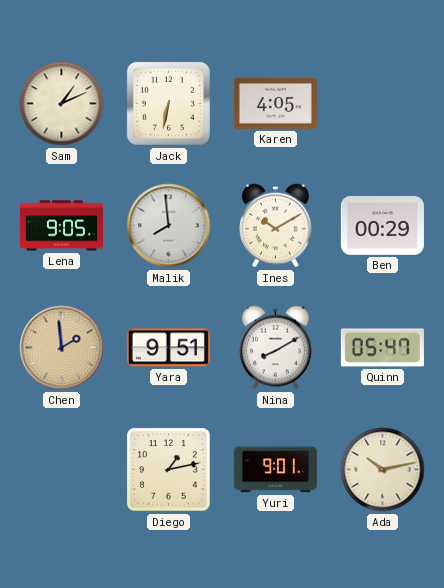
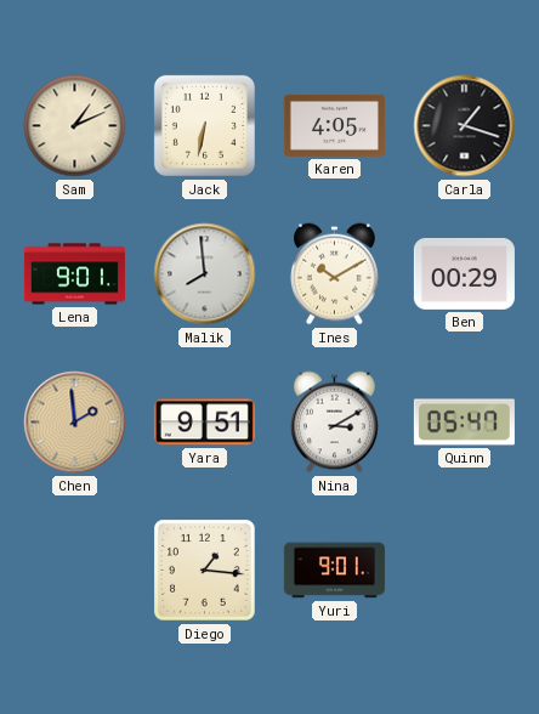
Carla: none -> 1:18
Lena: 9:05 -> 9:01
Nina: 8:10 -> 3:10
Diego: 1:13 -> 1:16
Ada: 10:13 -> none
